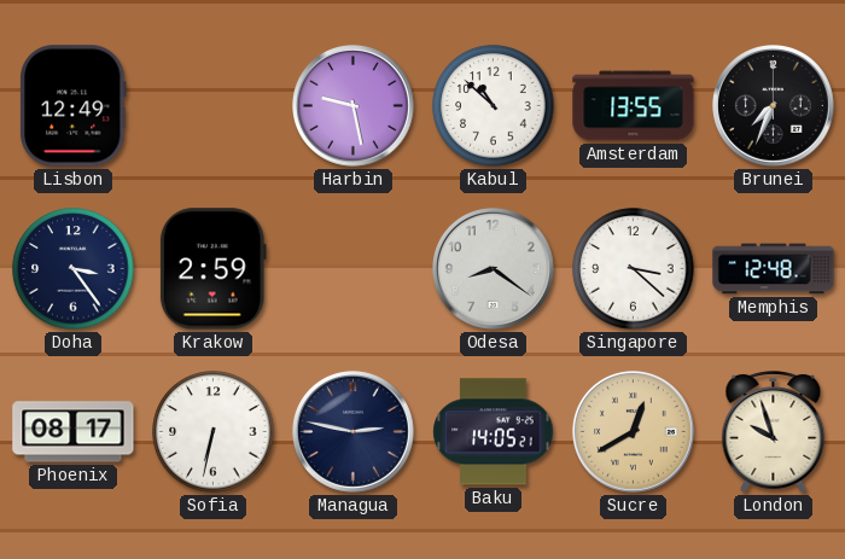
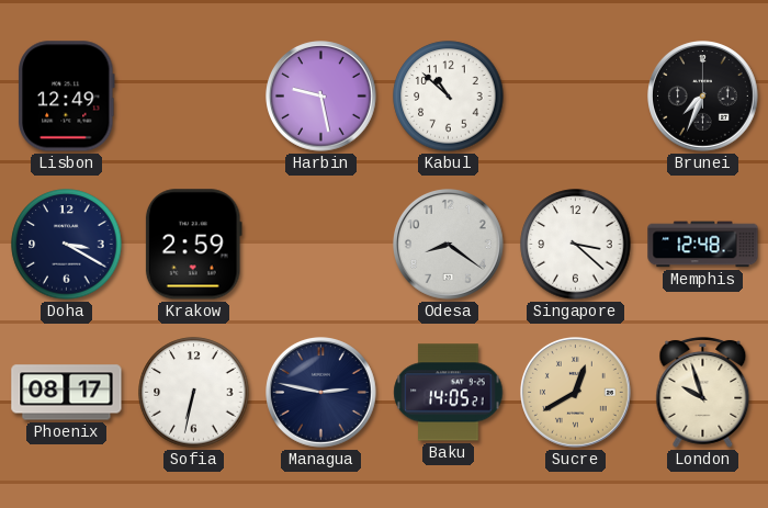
Amsterdam: 13:55 -> none
Doha: 3:24 -> 3:20
